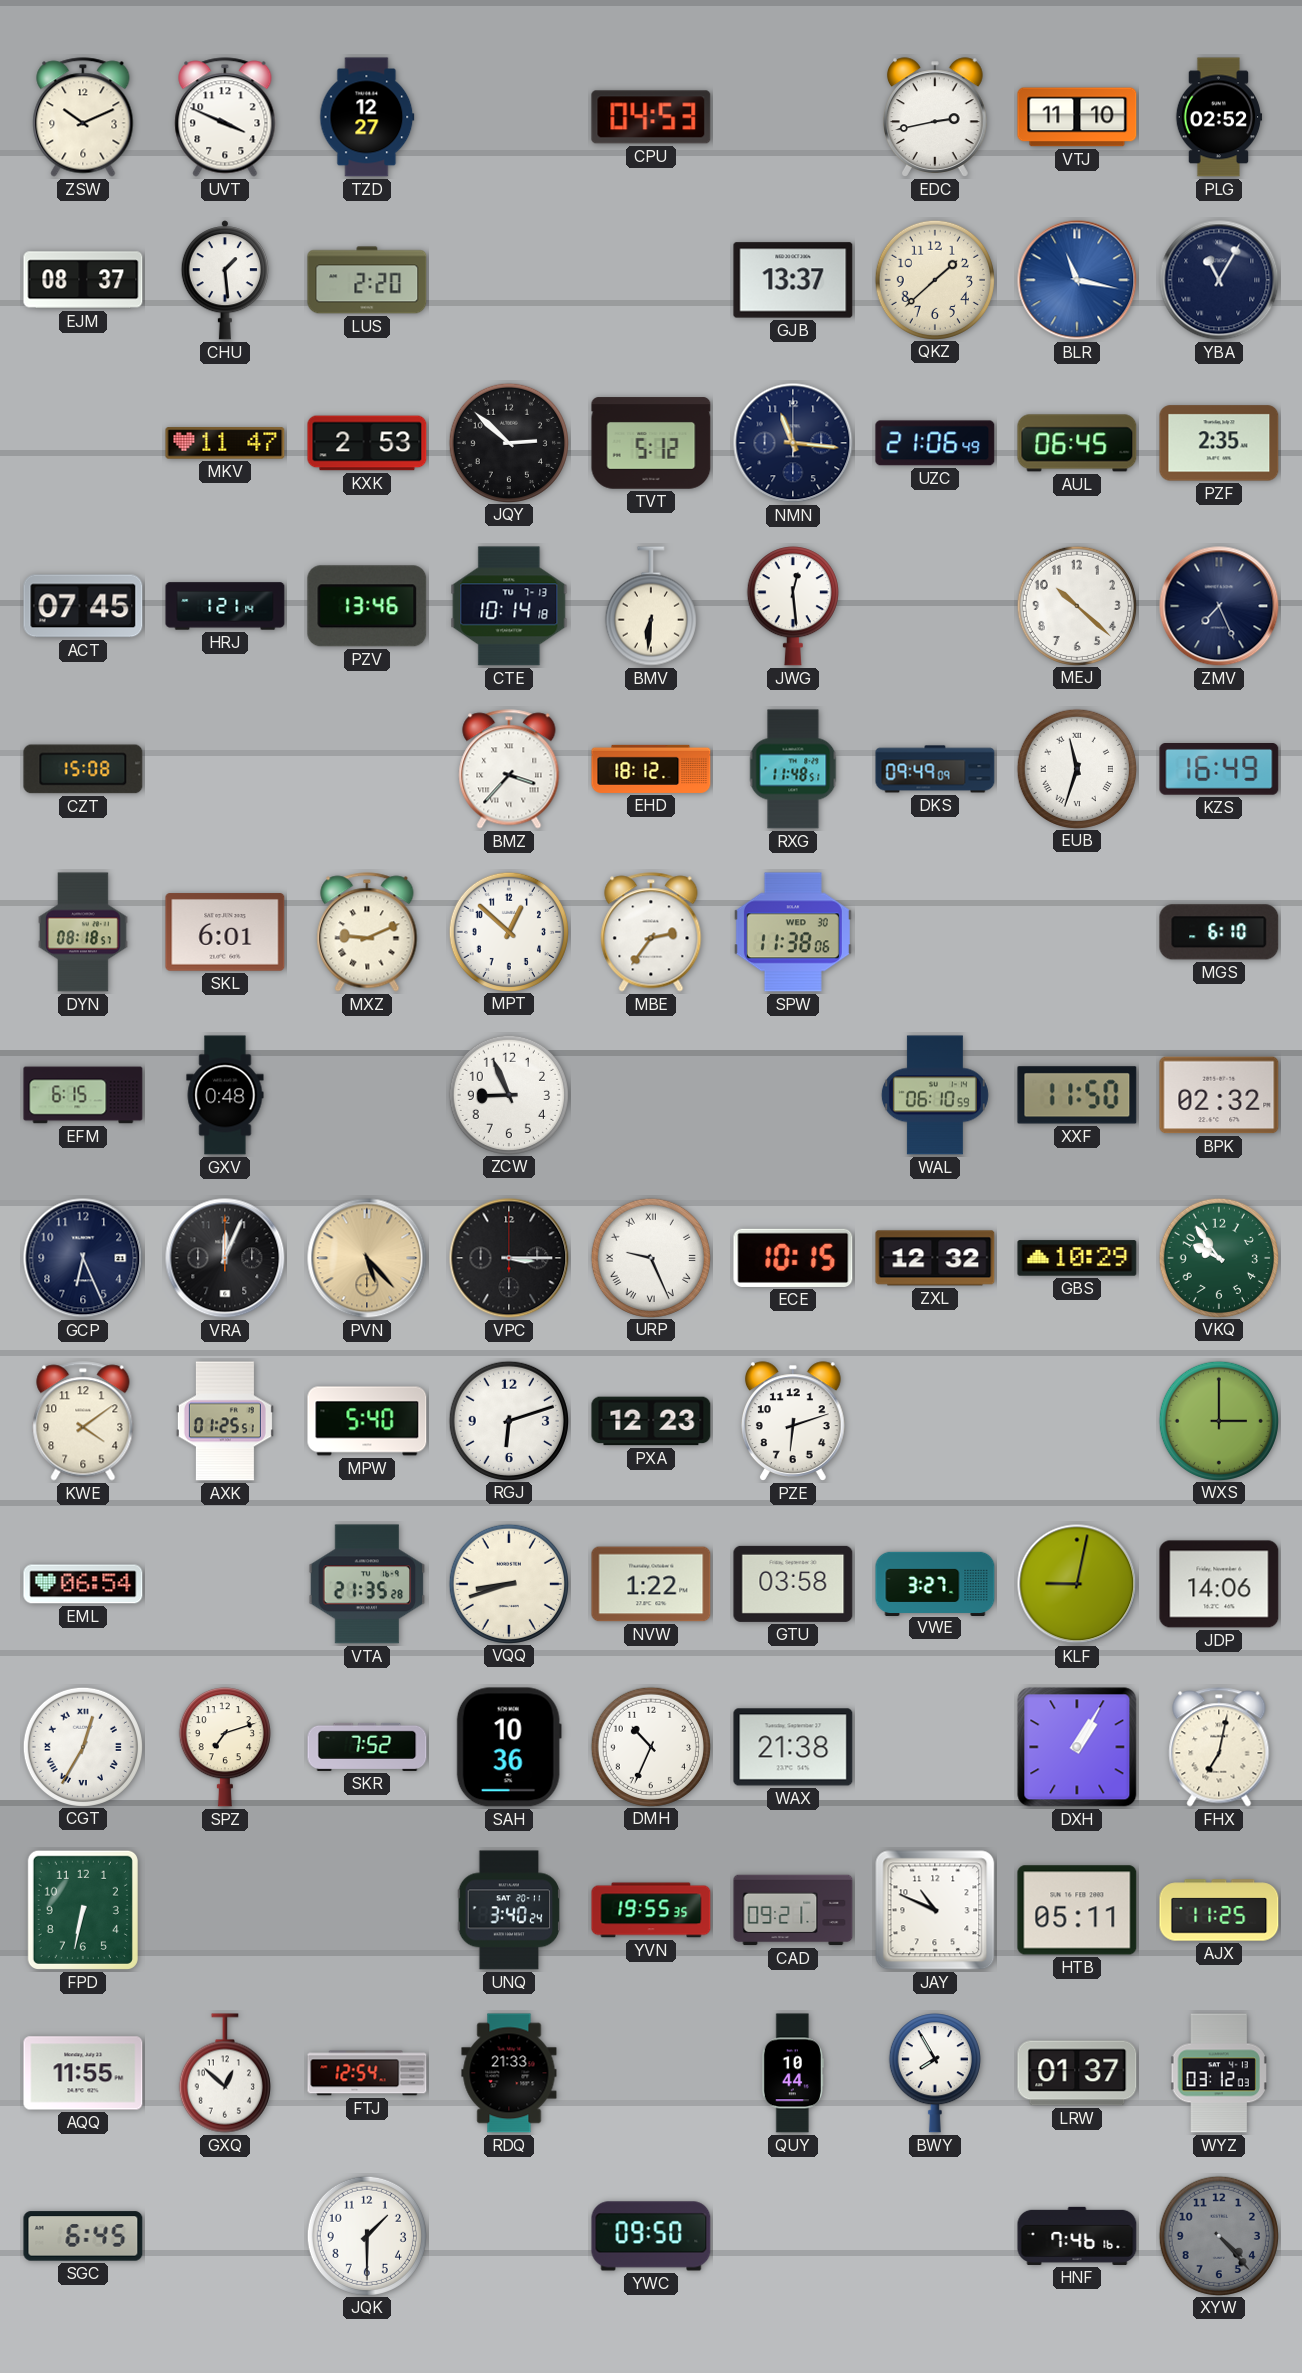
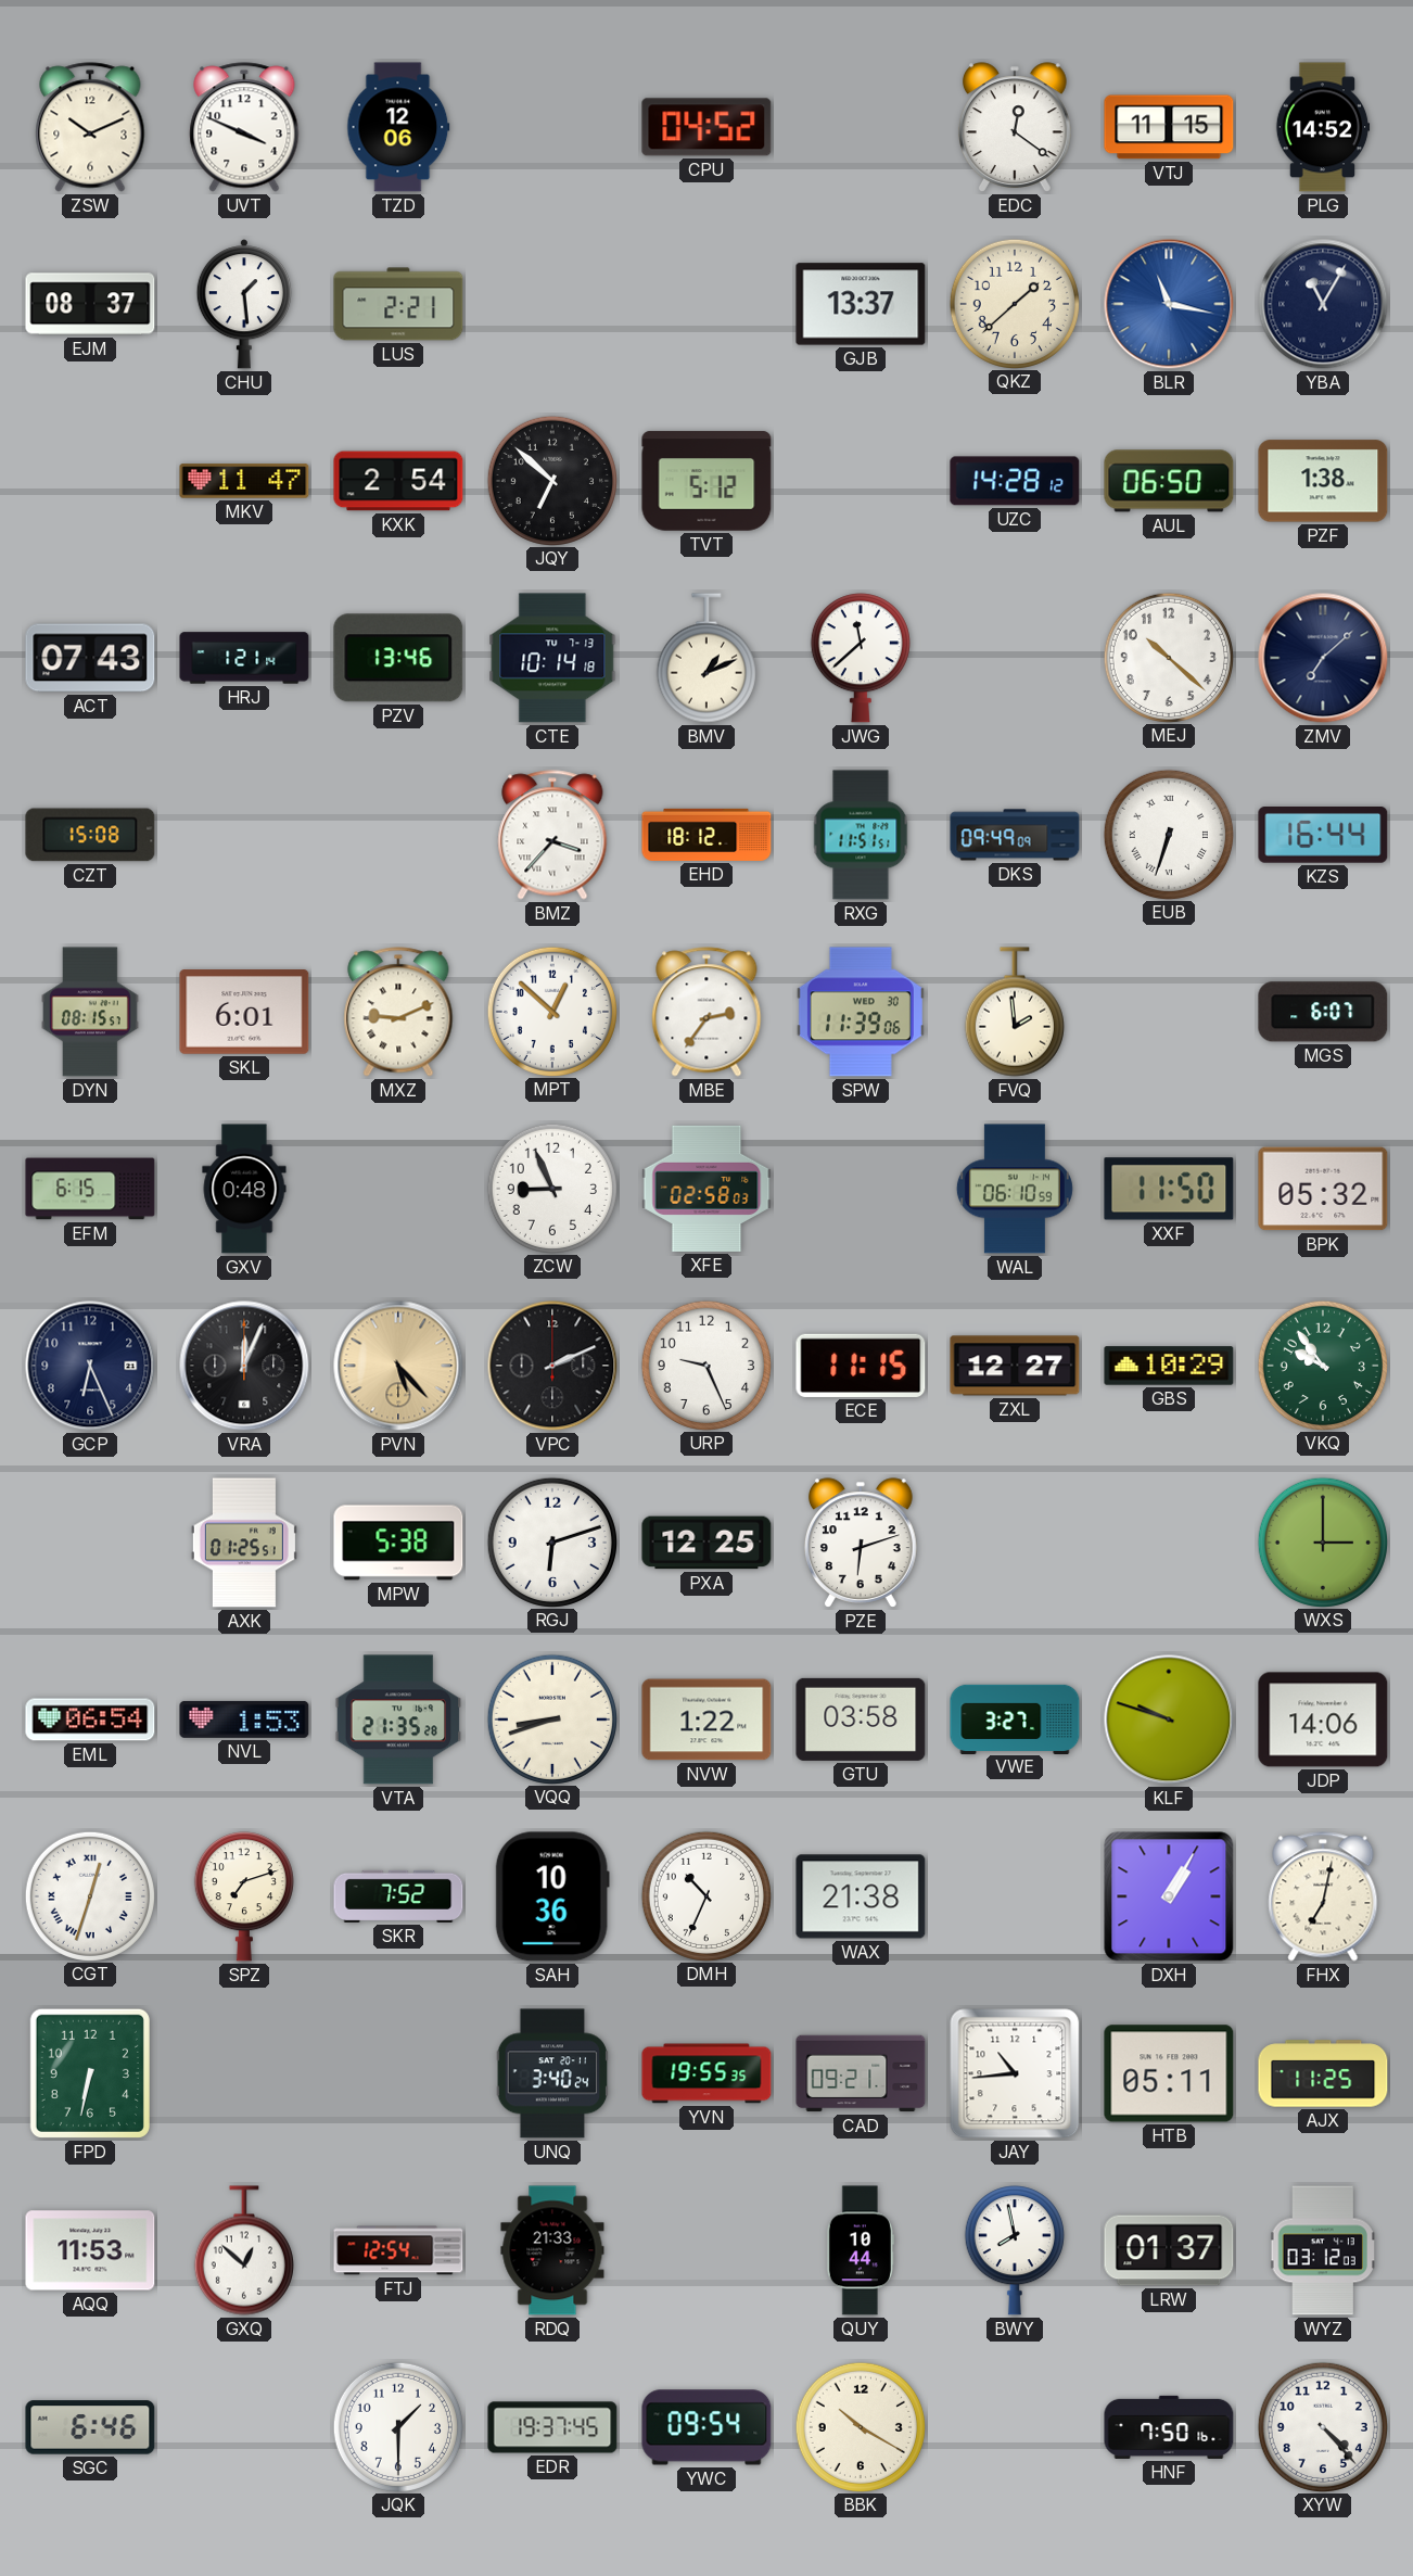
TZD: 12:27 -> 12:06
CPU: 04:53 -> 04:52
EDC: 2:43 -> 12:21
VTJ: 11:10 -> 11:15
PLG: 02:52 -> 14:52
LUS: 2:20 -> 2:21
KXK: 2:53 -> 2:54
JQY: 2:52 -> 6:52
NMN: 11:16 -> none
UZC: 21:06 -> 14:28
AUL: 06:45 -> 06:50
PZF: 2:35 -> 1:38
ACT: 07:45 -> 07:43
BMV: 6:31 -> 1:11
JWG: 12:29 -> 11:38
ZMV: 7:26 -> 7:08
RXG: 11:48 -> 11:51
EUB: 11:33 -> 6:33
KZS: 16:49 -> 16:44
DYN: 08:18 -> 08:15
SPW: 11:38 -> 11:39
FVQ: none -> 1:59
MGS: 6:10 -> 6:07
XFE: none -> 02:58
BPK: 02:32 -> 05:32
VPC: 3:15 -> 2:11
URP numerals: Roman -> Arabic
ECE: 10:15 -> 11:15
ZXL: 12:32 -> 12:27
KWE: 4:09 -> none
MPW: 5:40 -> 5:38
PXA: 12:23 -> 12:25
NVL: none -> 1:53
KLF: 9:02 -> 9:48
CGT: 12:35 -> 12:33
JAY: 10:49 -> 10:44
AQQ: 11:55 -> 11:53
BWY: 7:55 -> 7:58
SGC: 6:45 -> 6:46
EDR: none -> 19:37
YWC: 09:50 -> 09:54
BBK: none -> 10:20
HNF: 7:46 -> 7:50
XYW dial: grey -> white
